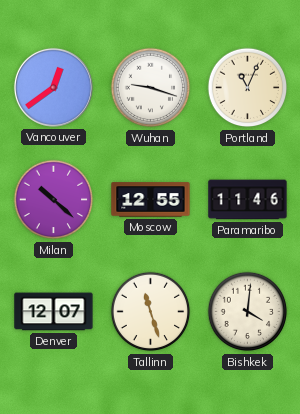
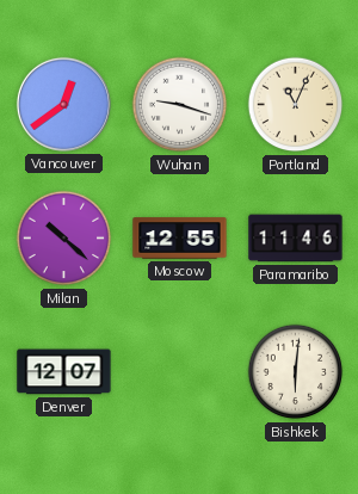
Tallinn: 11:27 -> none
Bishkek: 4:01 -> 6:01
